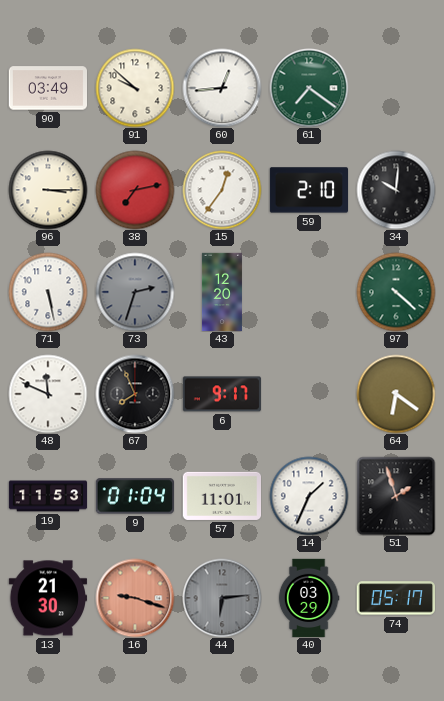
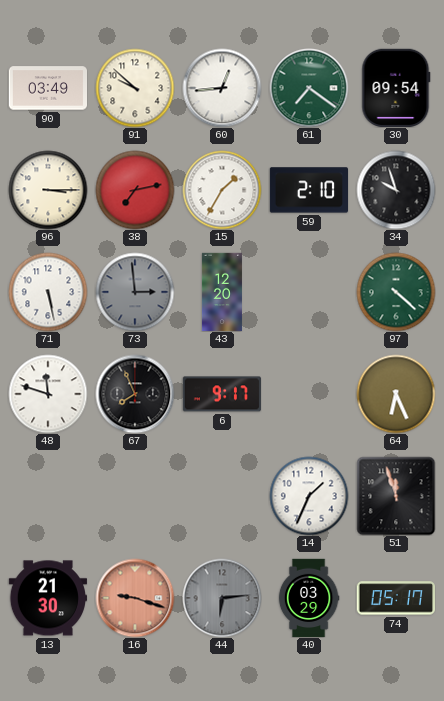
30: none -> 09:54
15: 12:36 -> 1:35
34: 10:01 -> 9:57
73: 2:33 -> 2:59
48: 11:49 -> 11:48
64: 6:21 -> 6:26
19: 11:53 -> none
9: 01:04 -> none
57: 11:01 -> none
51: 1:57 -> 11:57
